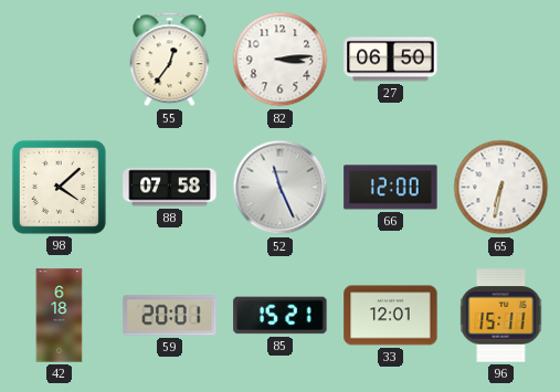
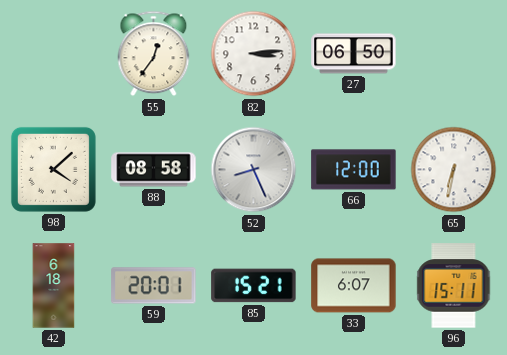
88: 07:58 -> 08:58
52: 11:26 -> 8:26
33: 12:01 -> 6:07
